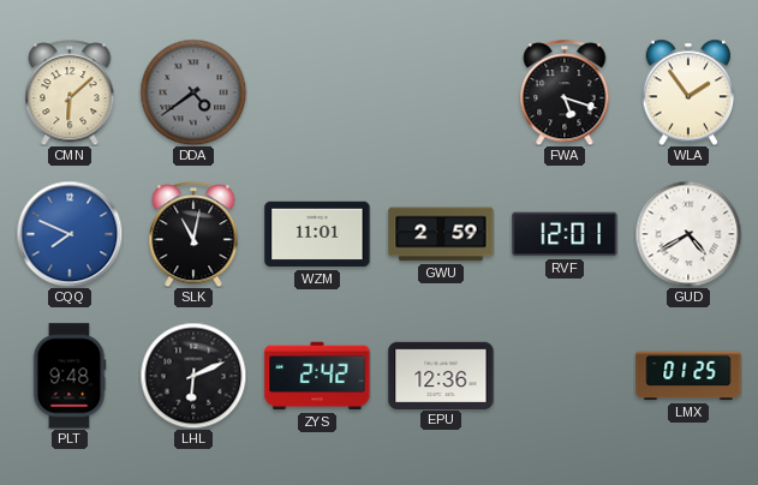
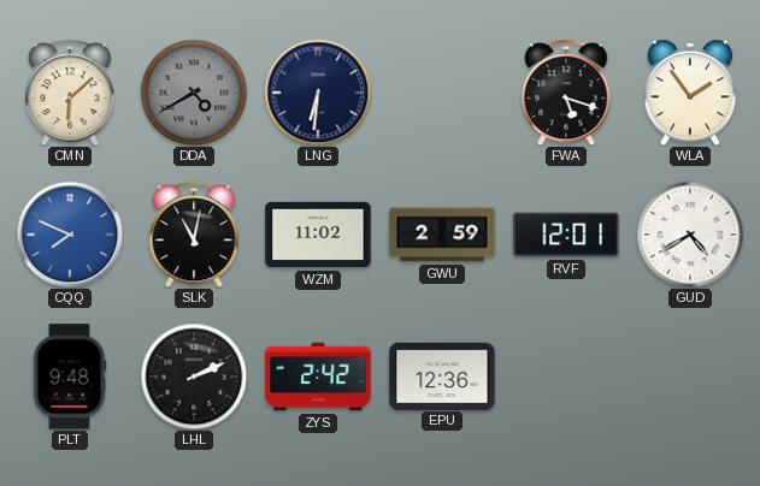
DDA: 4:39 -> 4:40
LNG: none -> 6:31
WZM: 11:01 -> 11:02
LHL: 6:11 -> 2:11
LMX: 01:25 -> none
